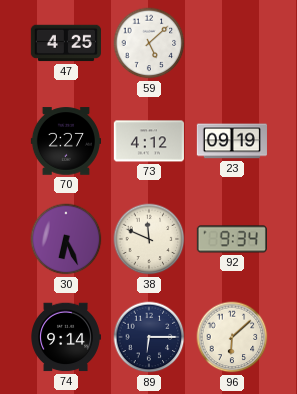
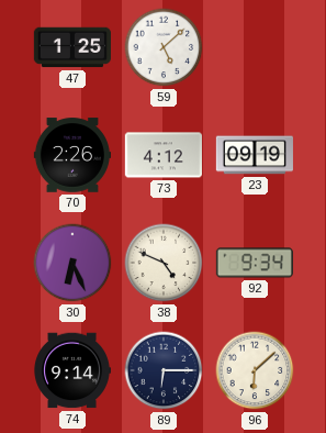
47: 4:25 -> 1:25
70: 2:27 -> 2:26
38: 11:49 -> 4:49
